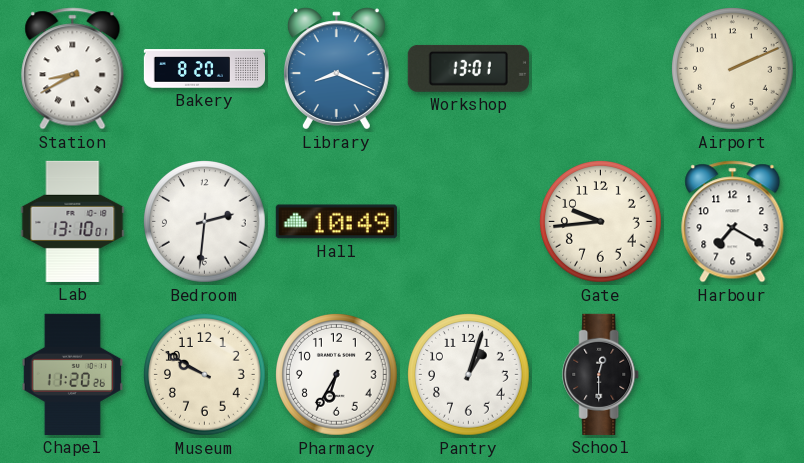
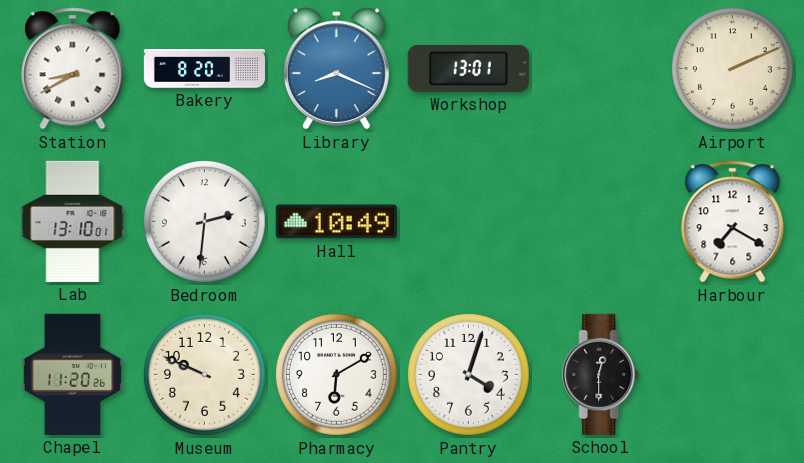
Gate: 9:44 -> none
Museum: 9:50 -> 9:49
Pharmacy: 6:35 -> 6:10
Pantry: 1:03 -> 4:03
